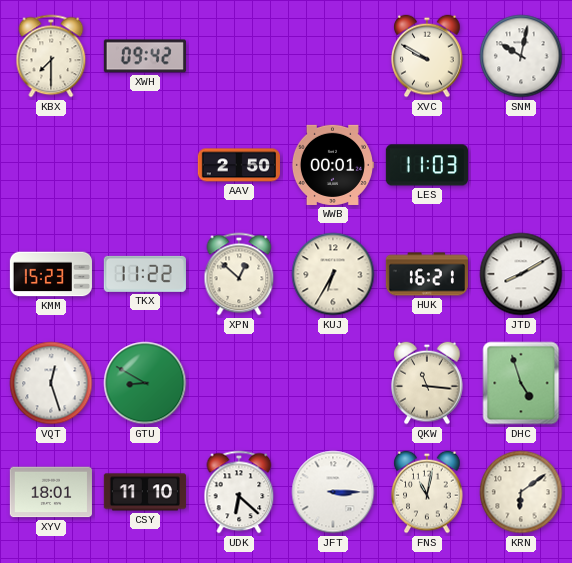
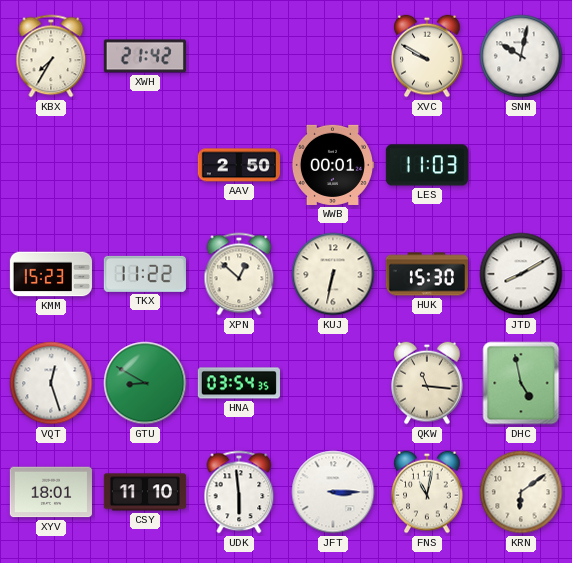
KBX: 7:30 -> 7:35
XWH: 09:42 -> 21:42
KUJ: 6:35 -> 6:32
HUK: 16:21 -> 15:30
HNA: none -> 03:54
DHC: 4:57 -> 4:58
UDK: 6:22 -> 5:59
